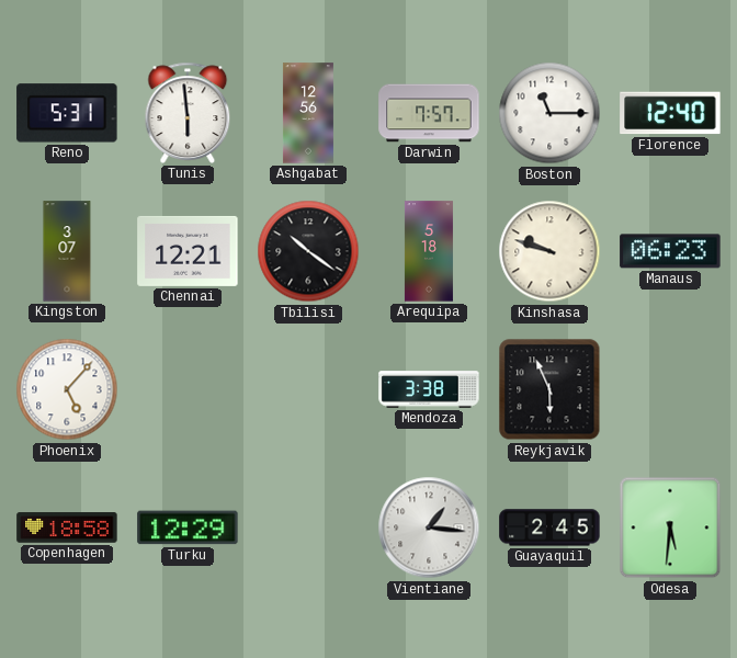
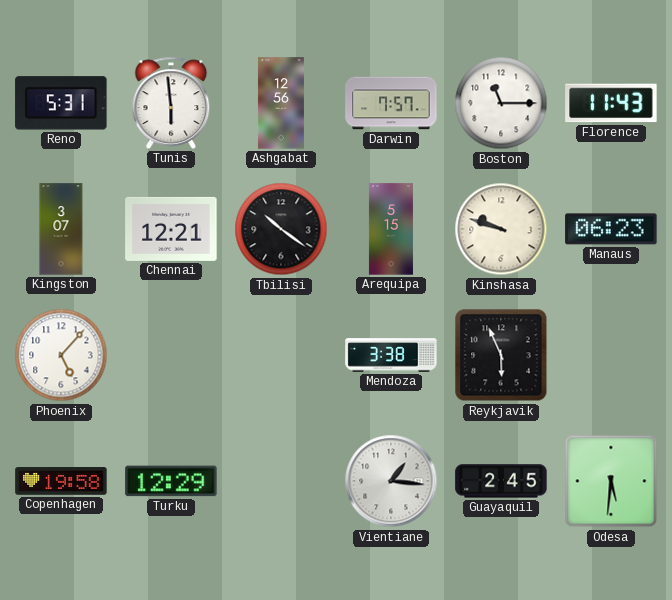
Florence: 12:40 -> 11:43
Arequipa: 5:18 -> 5:15
Copenhagen: 18:58 -> 19:58
